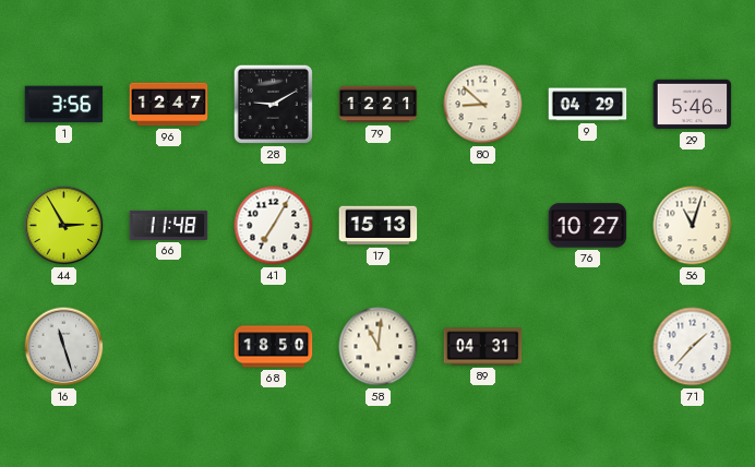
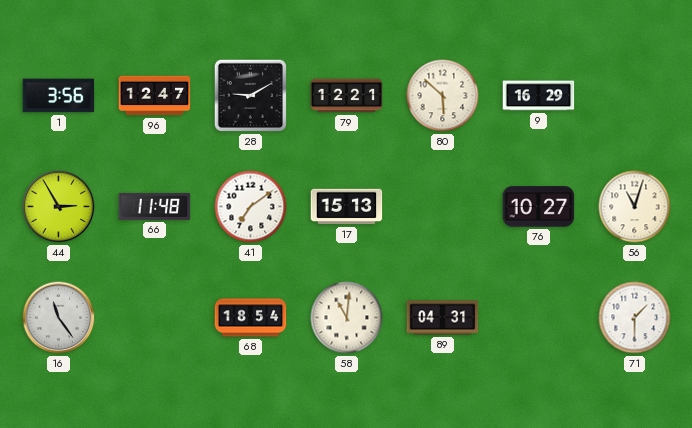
80: 8:52 -> 5:52
9: 04:29 -> 16:29
29: 5:46 -> none
41: 7:05 -> 7:09
16: 11:27 -> 11:24
68: 18:50 -> 18:54
71: 1:37 -> 1:30
